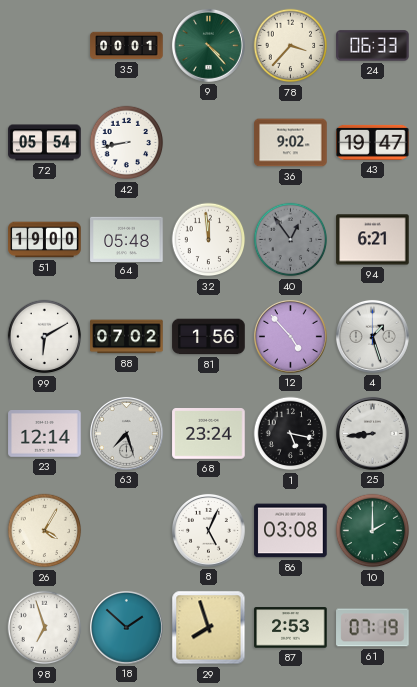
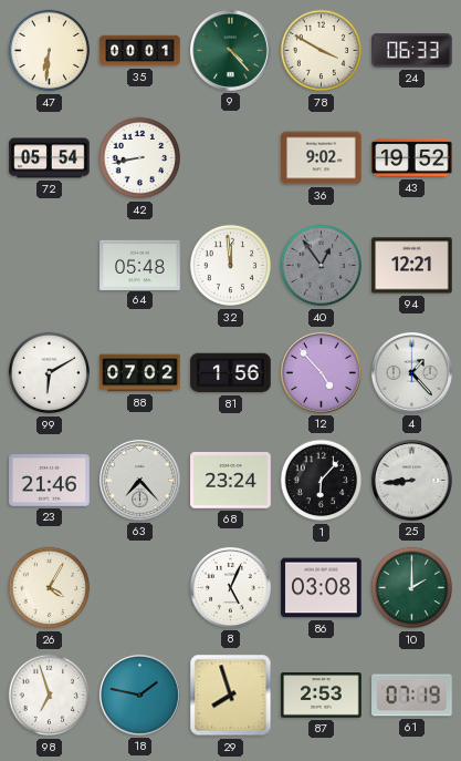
47: none -> 6:31
78: 3:37 -> 3:50
43: 19:47 -> 19:52
51: 19:00 -> none
94: 6:21 -> 12:21
4: 1:27 -> 1:23
23: 12:14 -> 21:46
63: 7:27 -> 7:23
1: 5:17 -> 6:07
18: 1:52 -> 1:47
